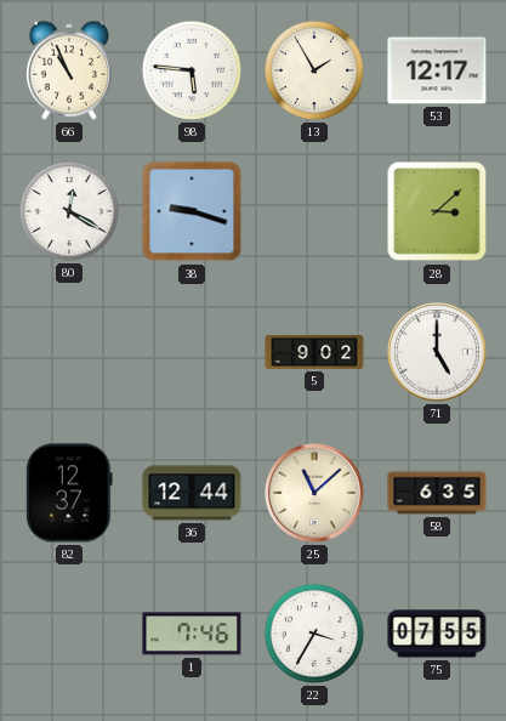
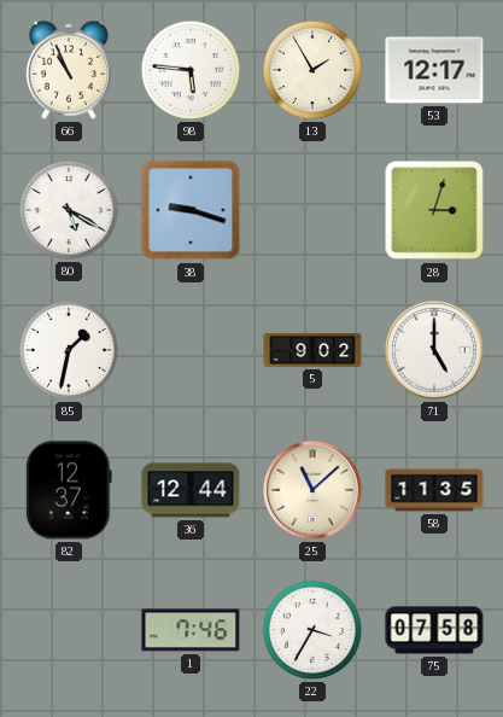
80: 12:20 -> 5:20
28: 3:08 -> 3:03
85: none -> 1:32
58: 6:35 -> 11:35
75: 07:55 -> 07:58
